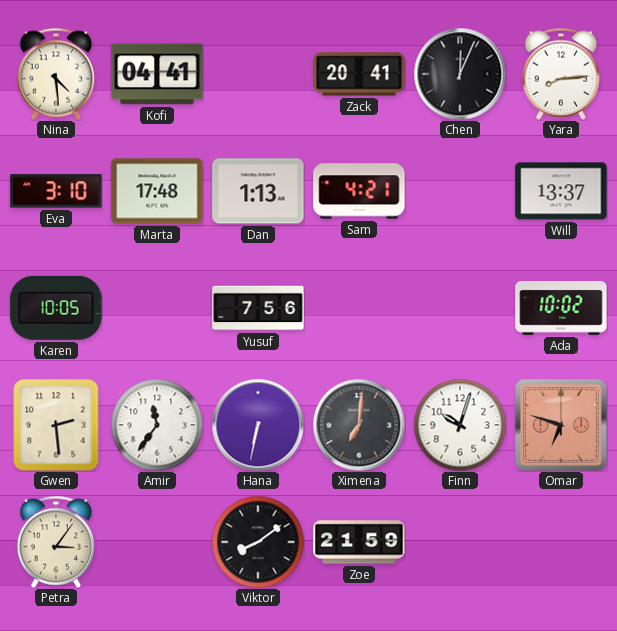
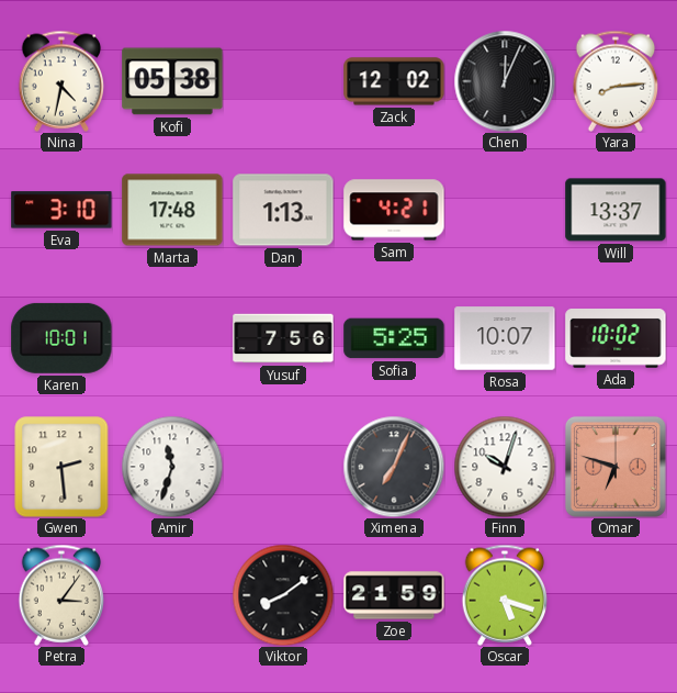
Nina: 4:29 -> 4:32
Kofi: 04:41 -> 05:38
Zack: 20:41 -> 12:02
Karen: 10:05 -> 10:01
Sofia: none -> 5:25
Rosa: none -> 10:07
Amir: 11:36 -> 11:33
Hana: 6:32 -> none
Ximena: 7:01 -> 7:04
Oscar: none -> 5:18
